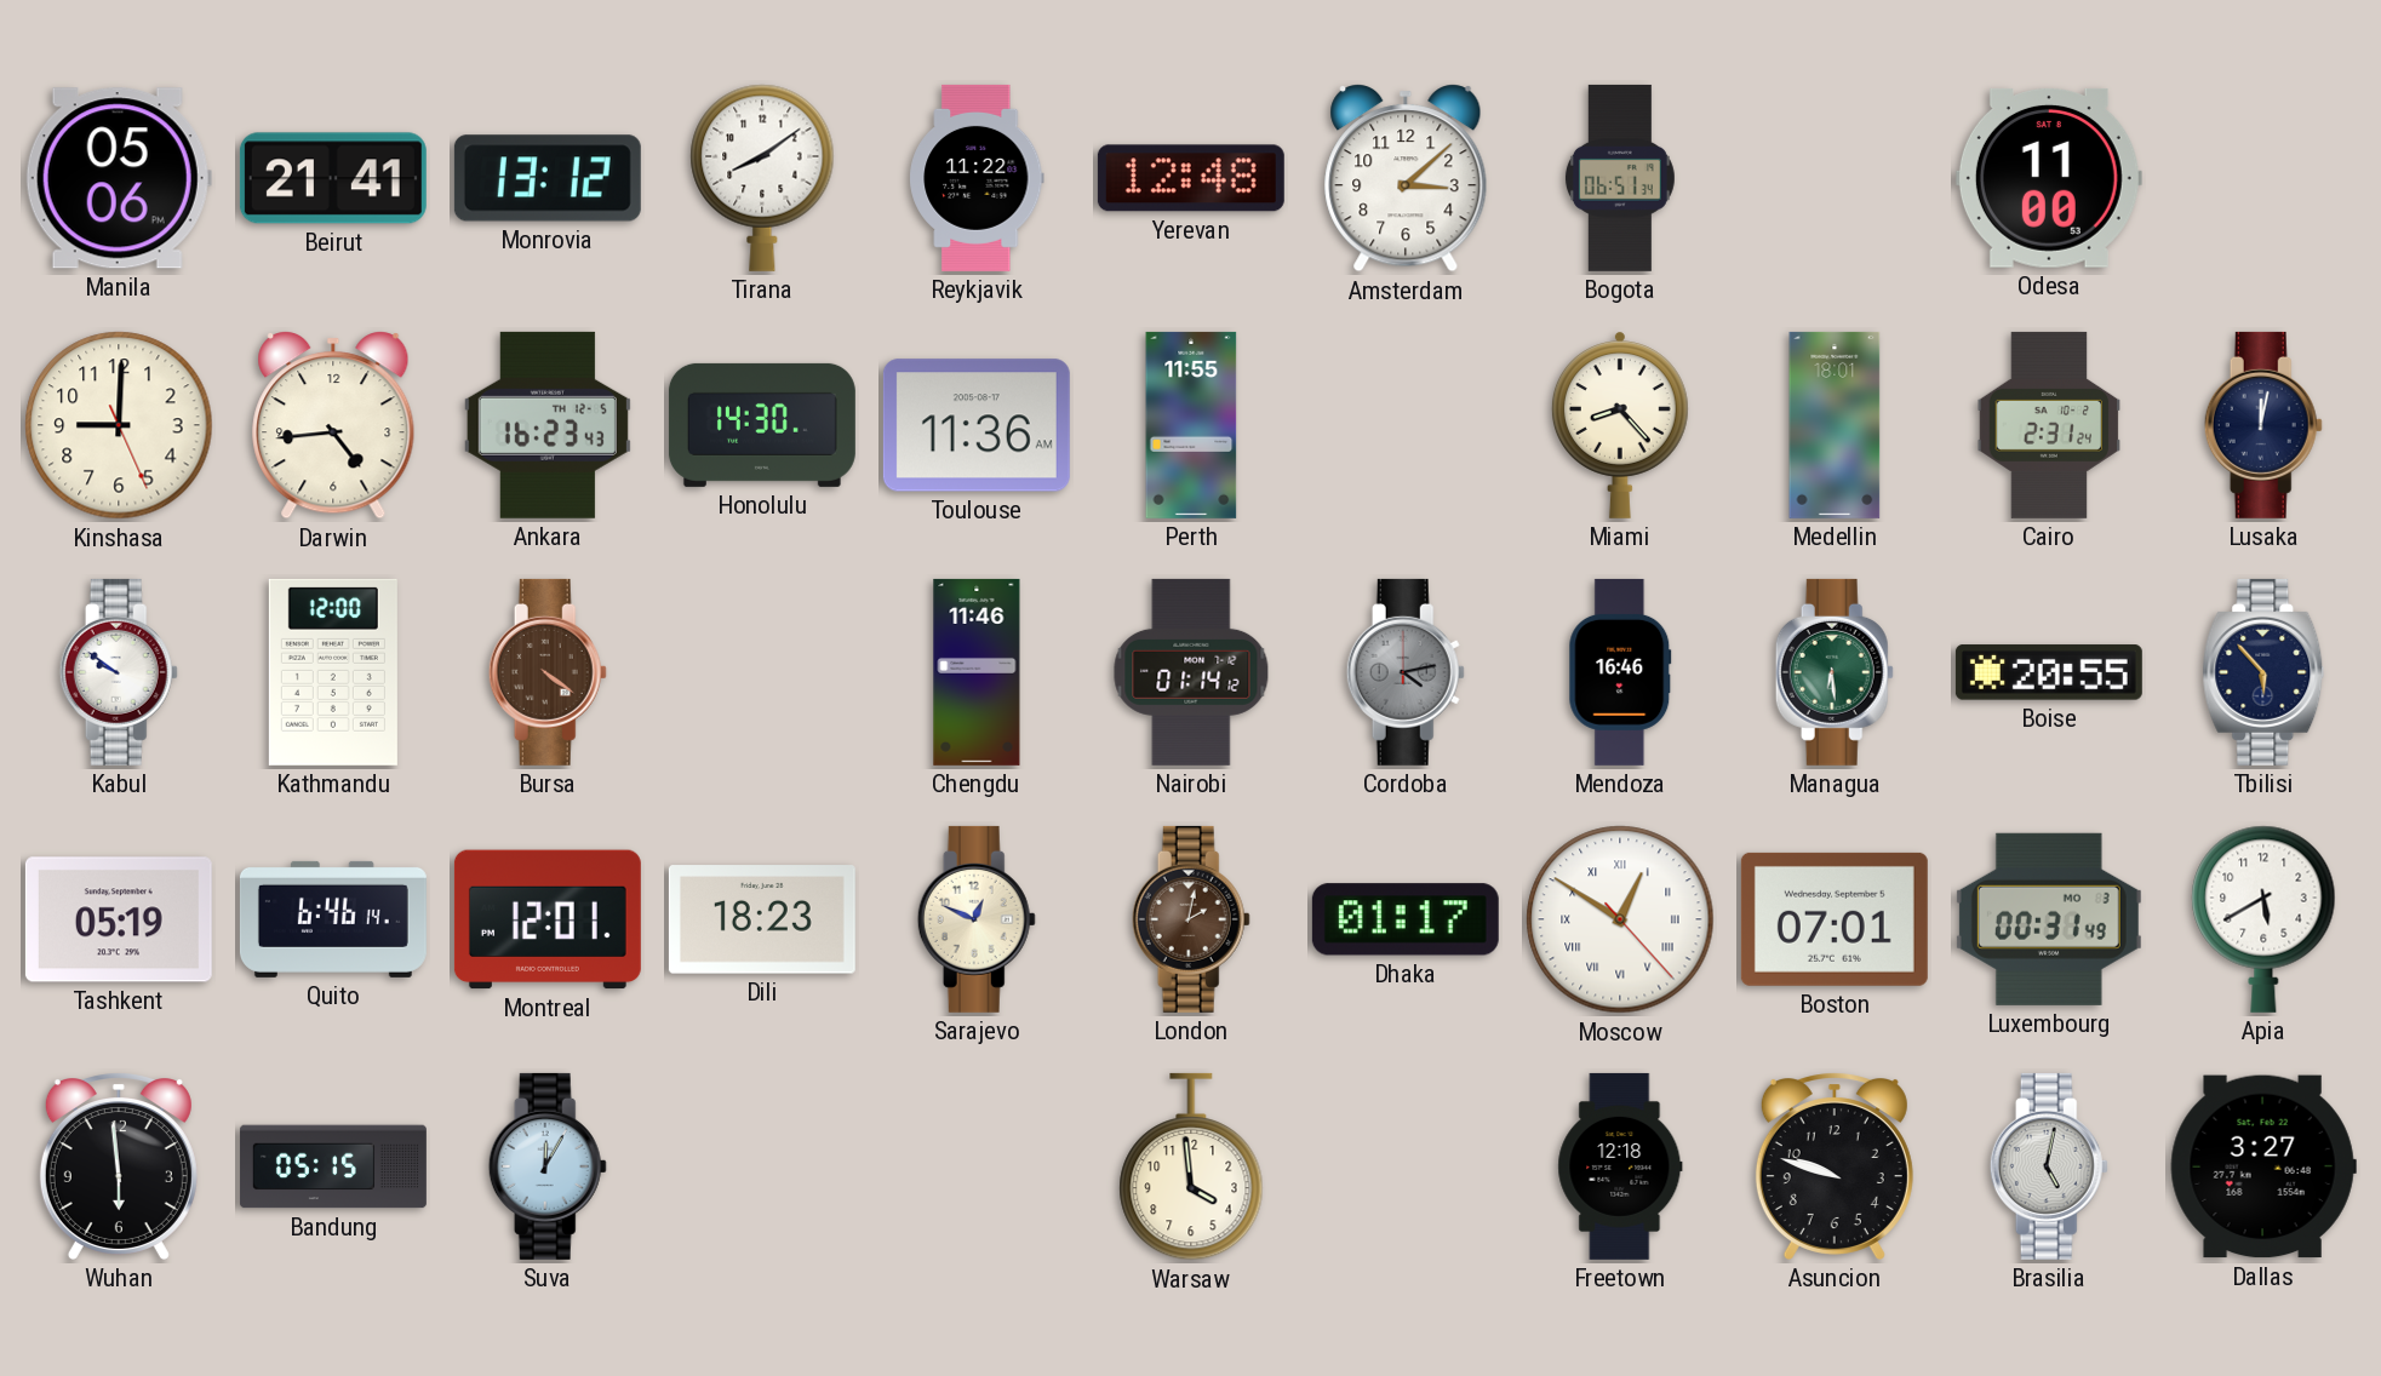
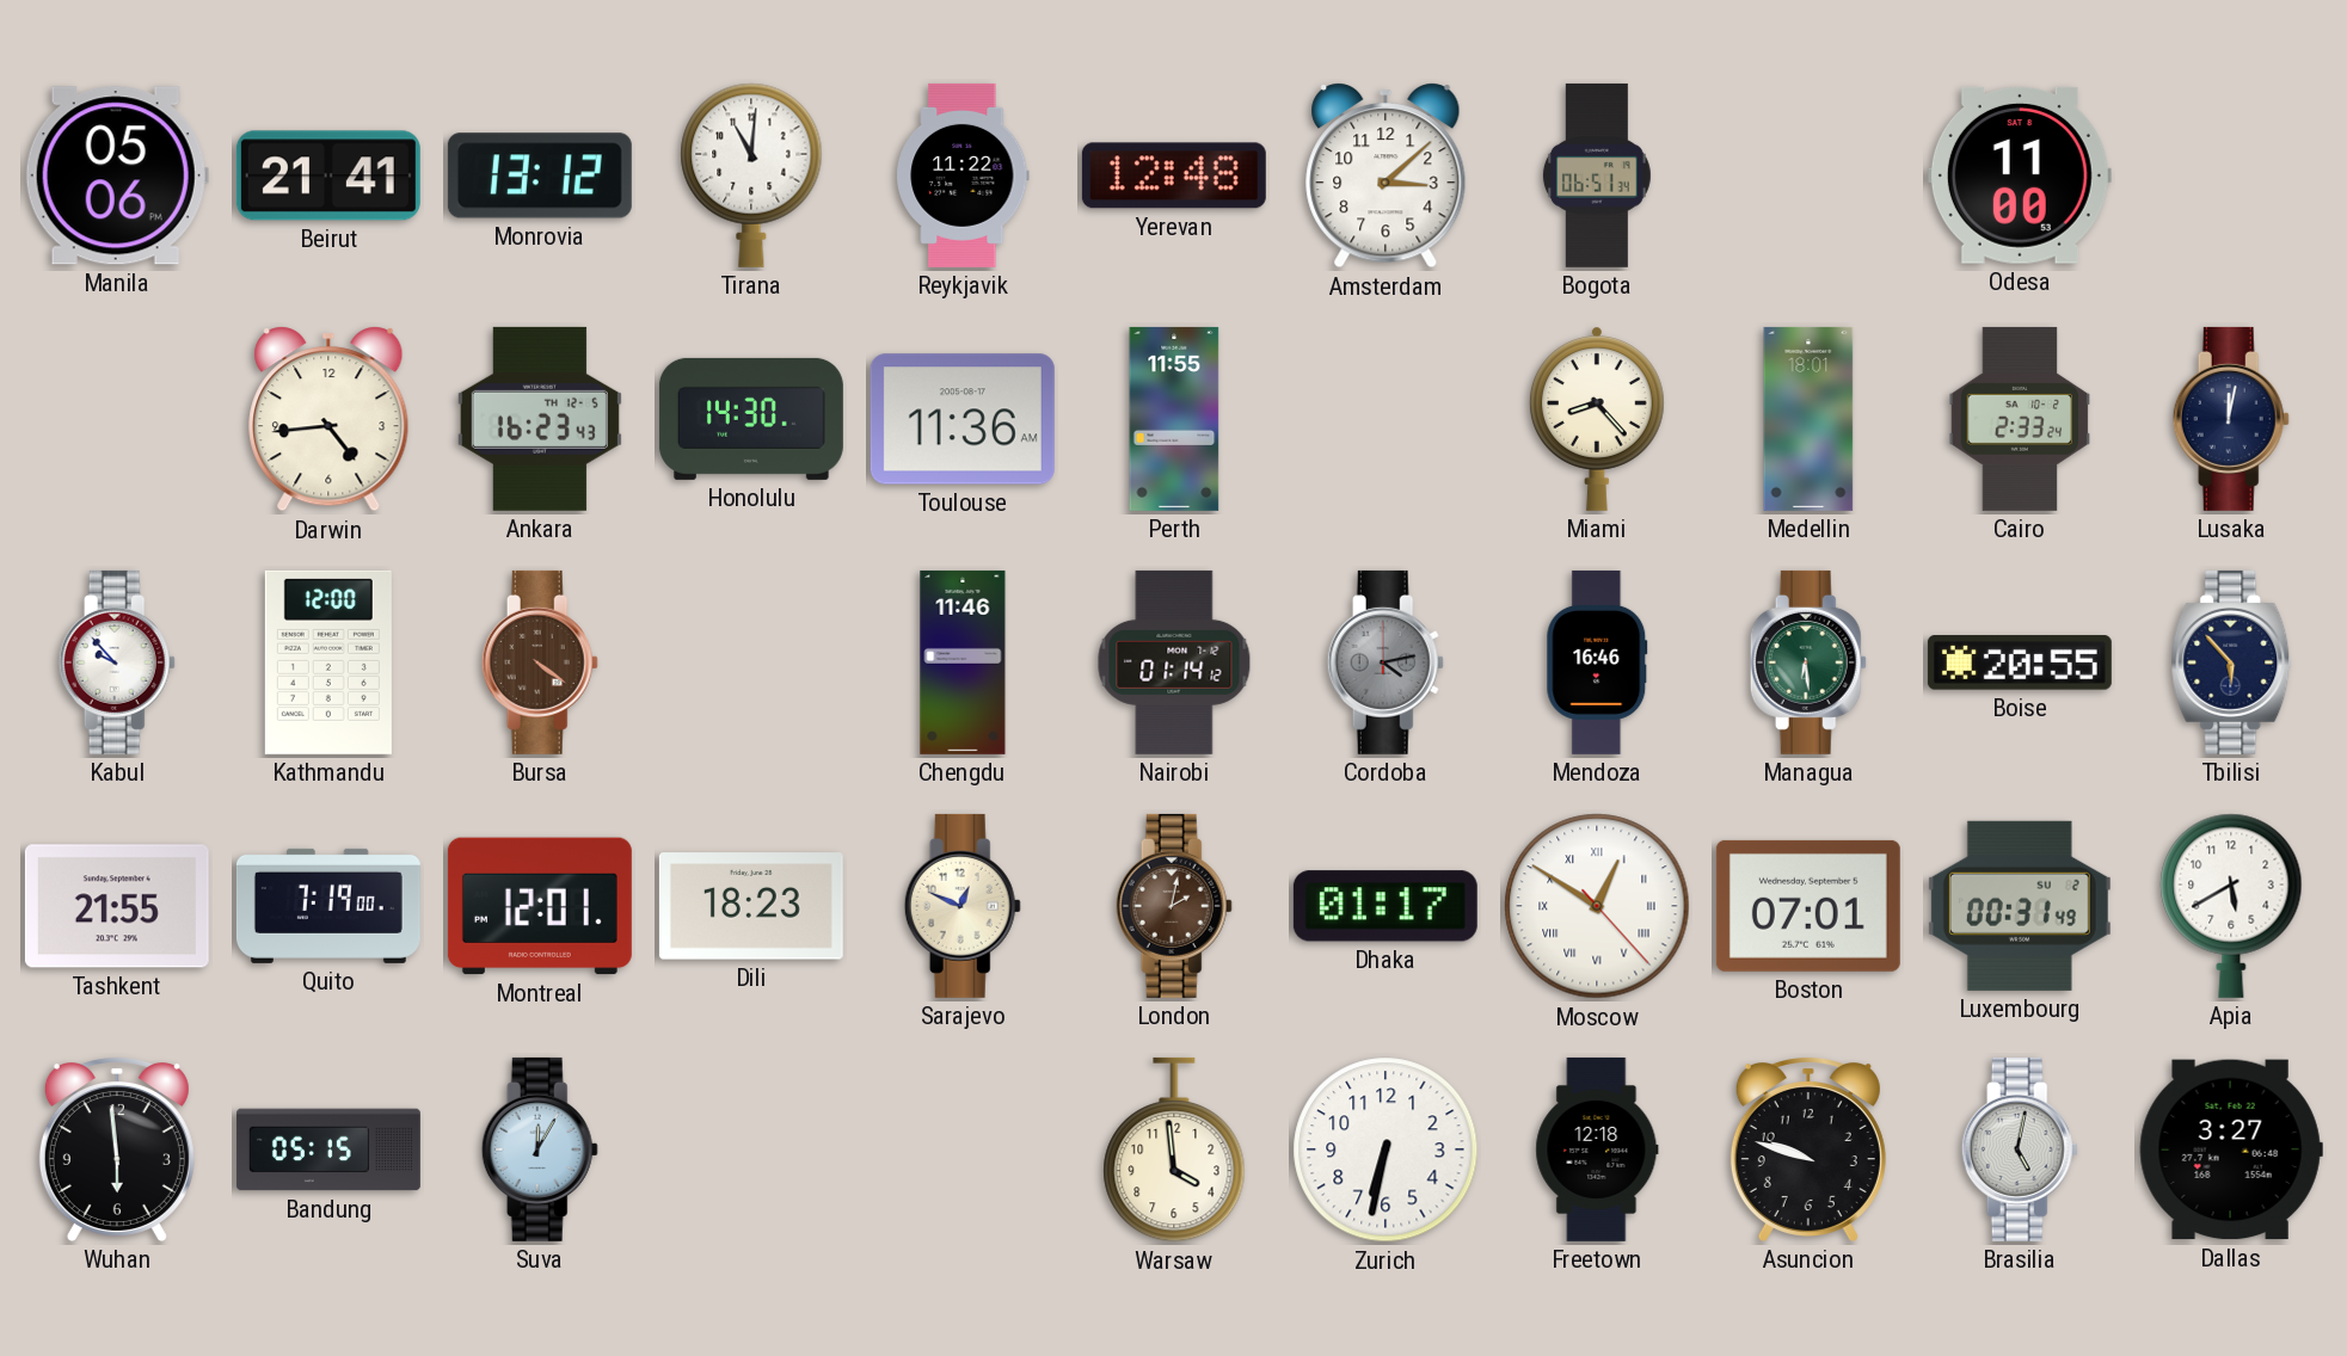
Tirana: 8:09 -> 11:01
Kinshasa: 9:00 -> none
Cairo: 2:31 -> 2:33
Kabul: 9:51 -> 9:53
Tashkent: 05:19 -> 21:55
Quito: 6:46 -> 7:19
Luxembourg date: MO 3 -> SU 2
Zurich: none -> 6:32
